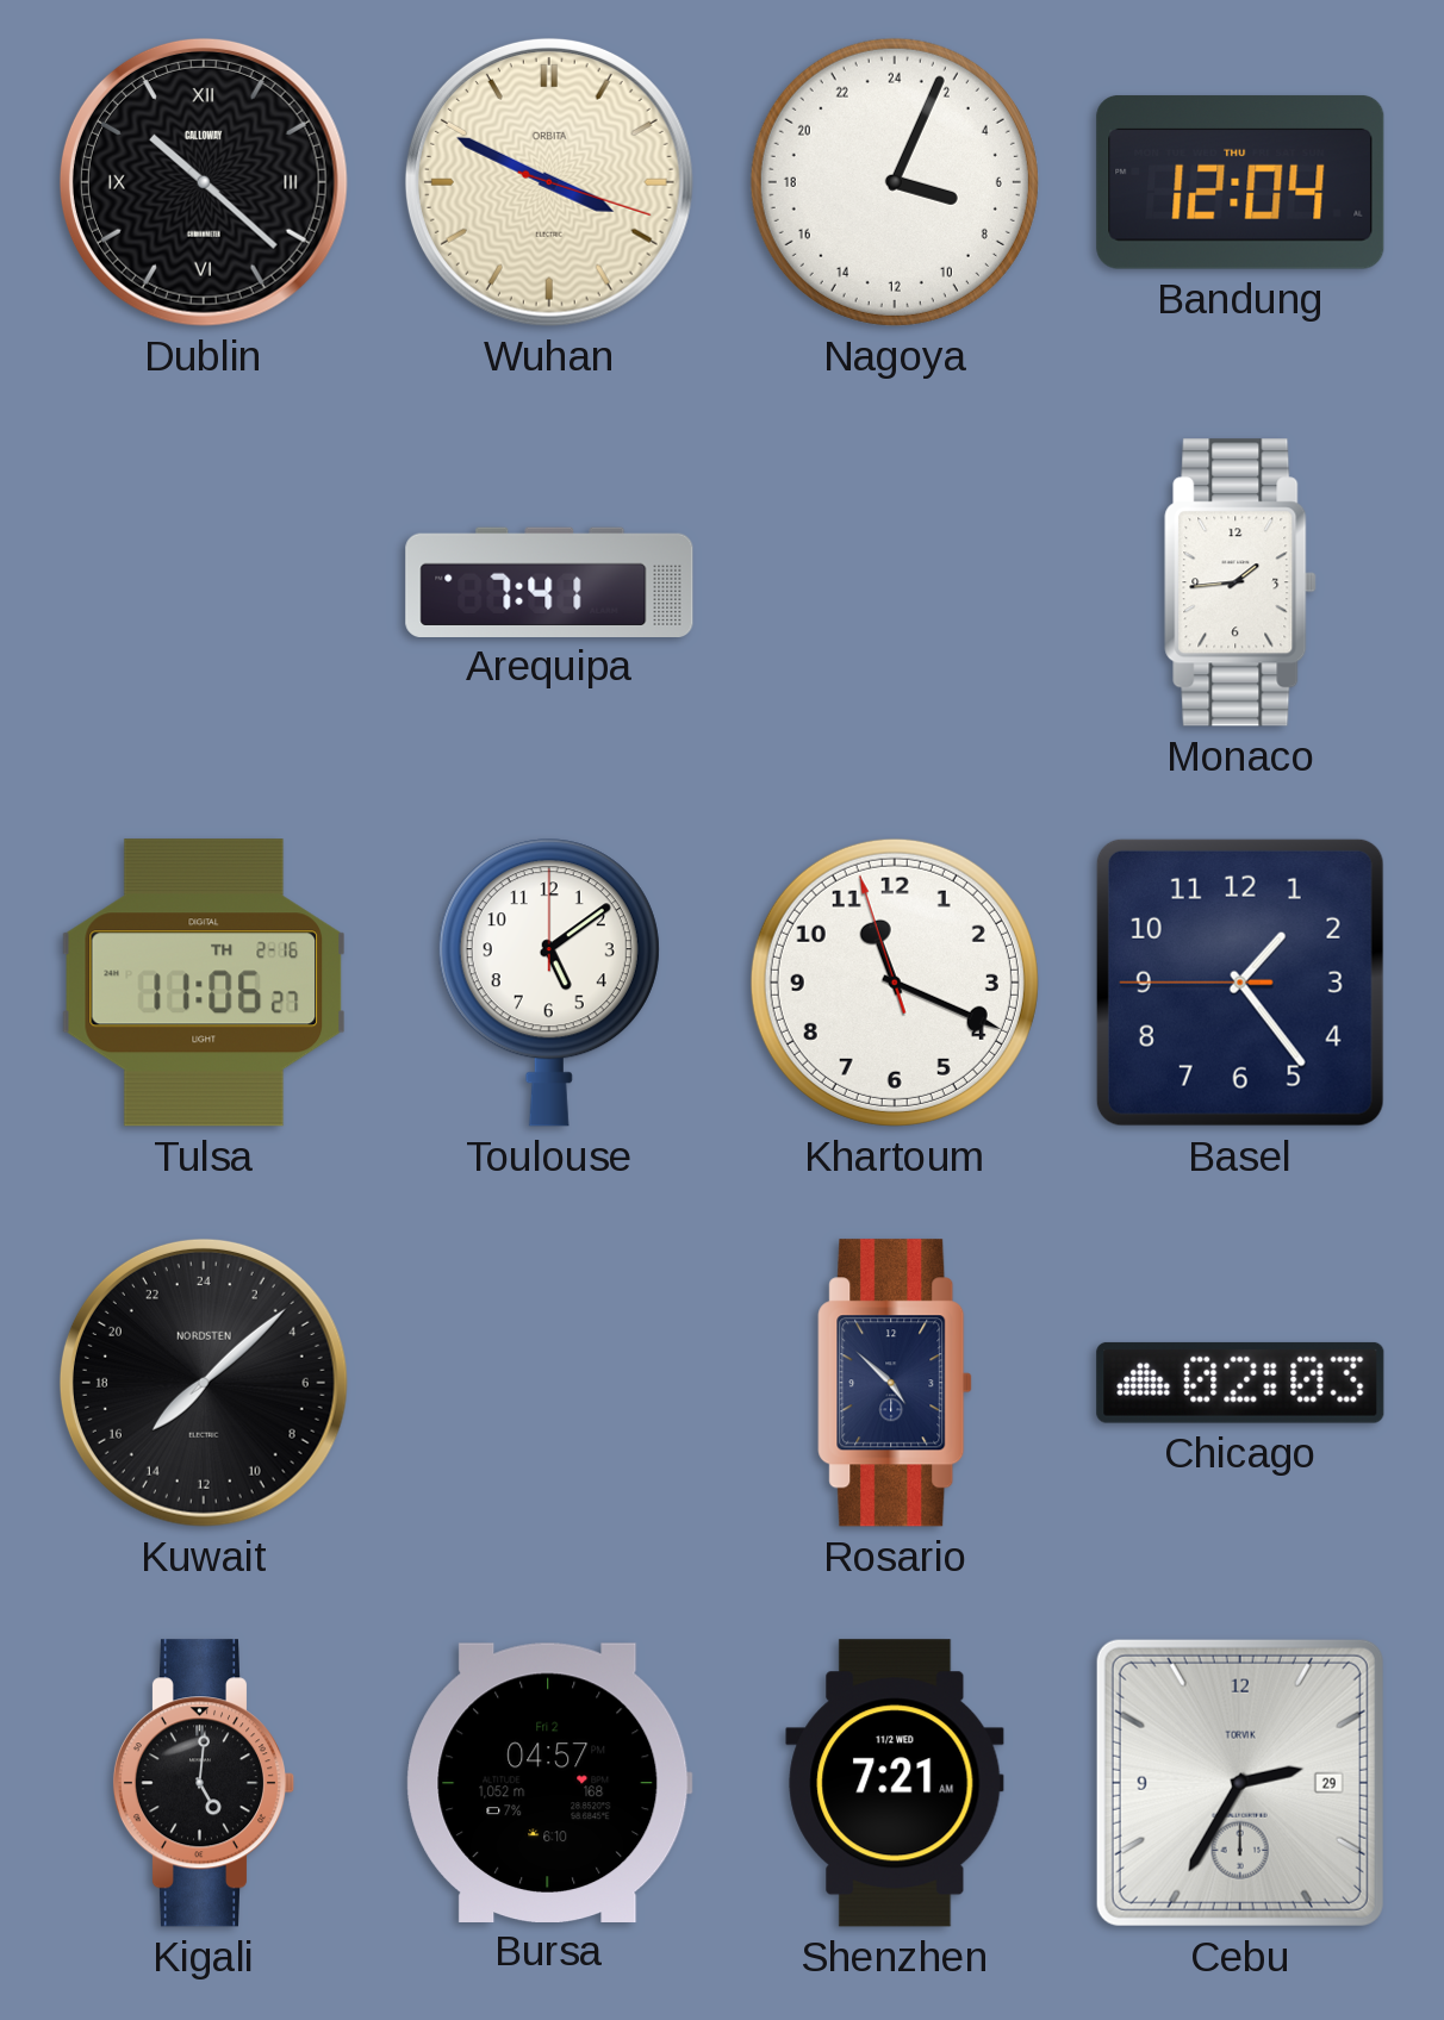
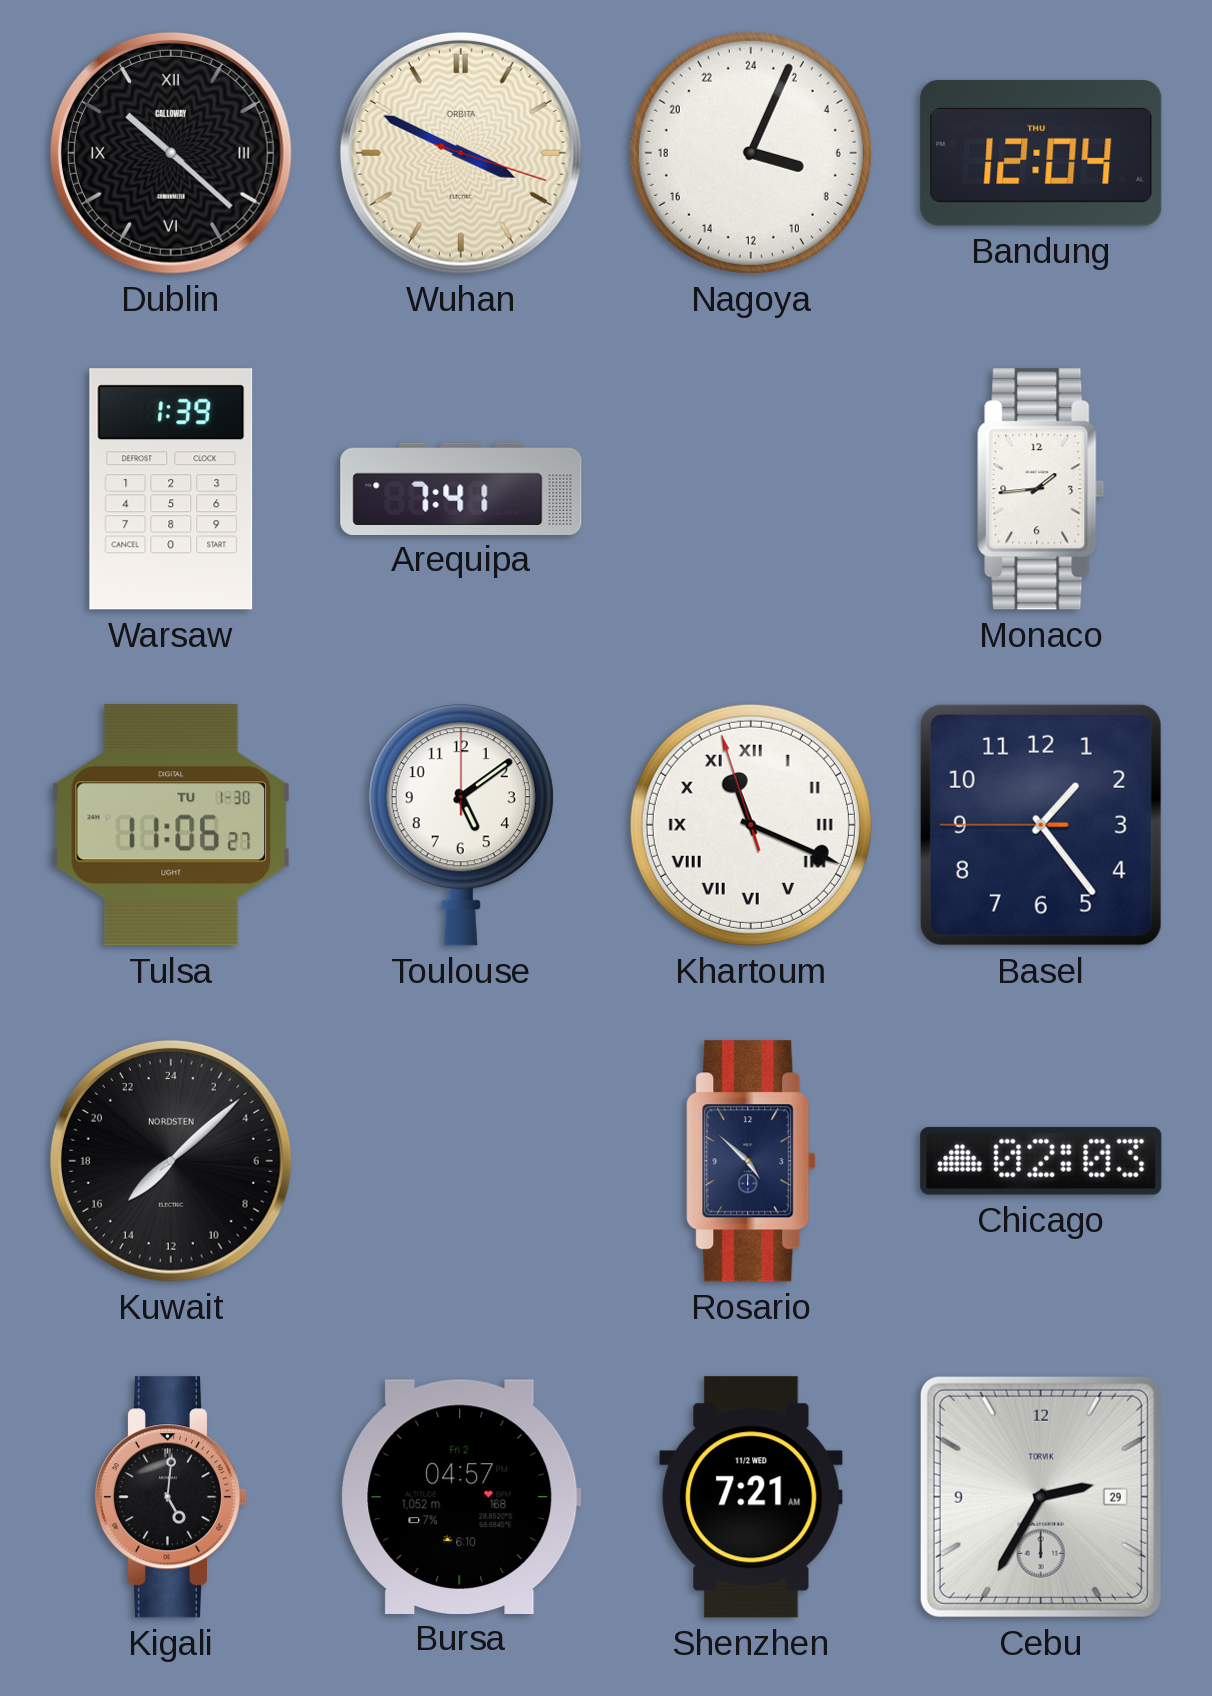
Warsaw: none -> 1:39
Tulsa date: TH 2-16 -> TU 1-30
Khartoum numerals: Arabic -> Roman
